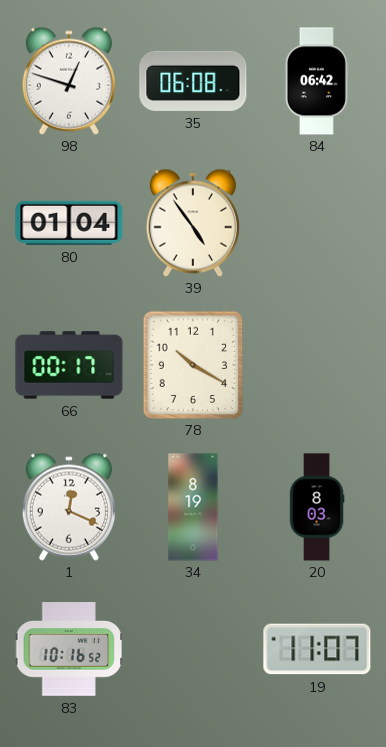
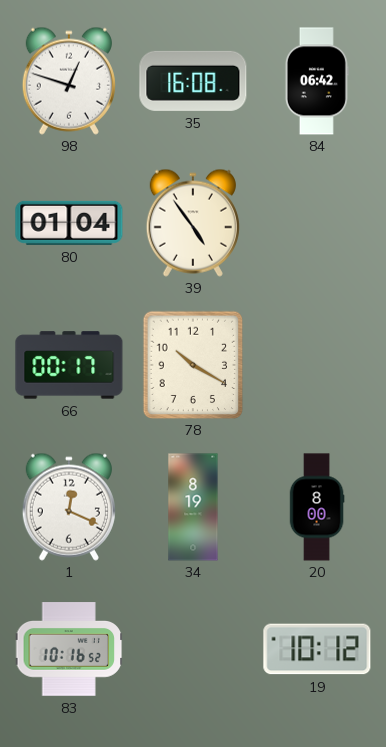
35: 06:08 -> 16:08
20: 8:03 -> 8:00
19: 11:07 -> 10:12
